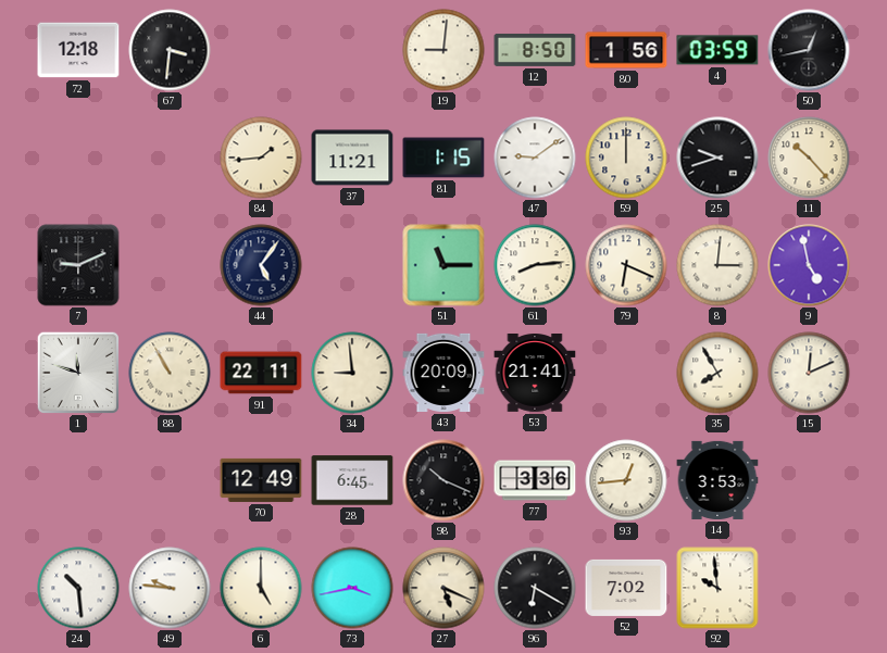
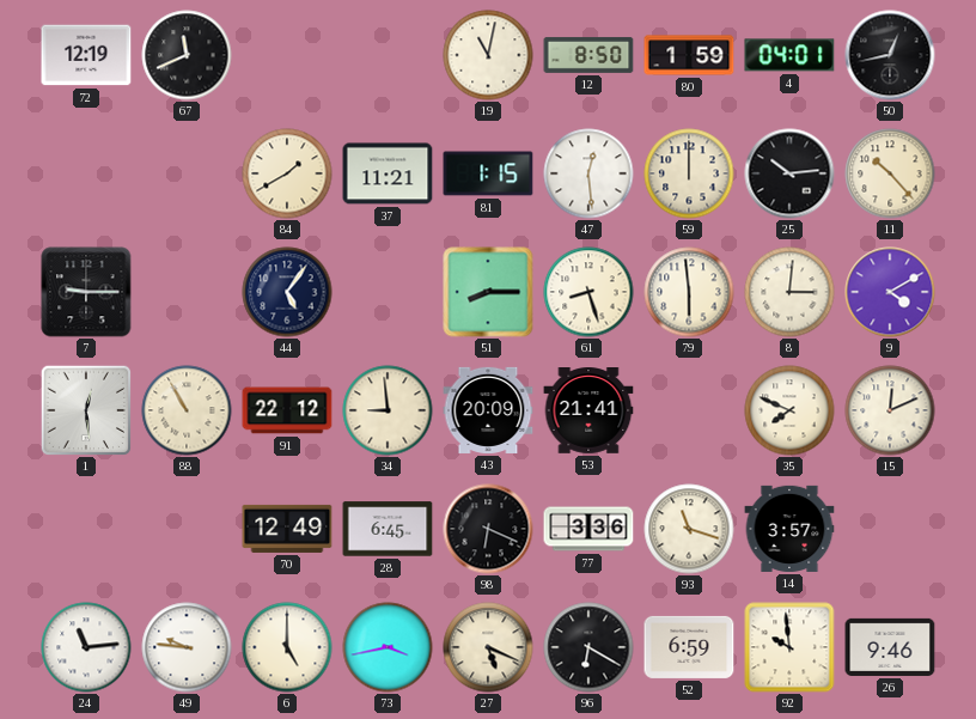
72: 12:18 -> 12:19
67: 3:31 -> 11:41
19: 9:01 -> 11:02
80: 1:56 -> 1:59
4: 03:59 -> 04:01
84: 1:44 -> 1:40
47: 9:09 -> 12:29
25: 9:42 -> 10:14
7: 9:11 -> 9:15
51: 11:15 -> 8:15
61: 8:14 -> 8:27
79: 6:19 -> 5:59
9: 4:58 -> 4:10
1: 11:48 -> 12:29
91: 22:11 -> 22:12
35: 7:55 -> 7:49
98: 10:19 -> 6:19
93: 12:44 -> 11:18
14: 3:53 -> 3:57
24: 10:29 -> 11:14
52: 7:02 -> 6:59
26: none -> 9:46
